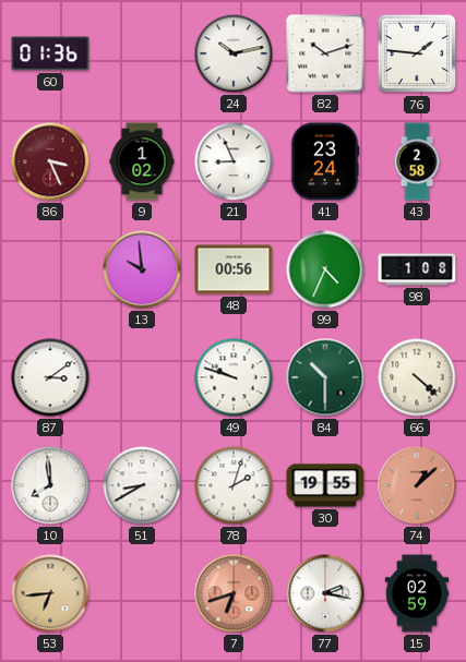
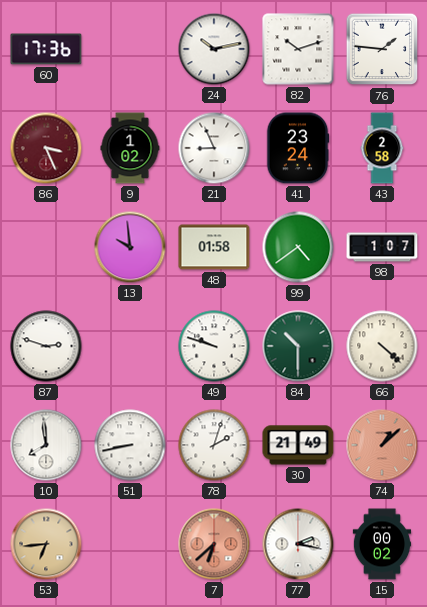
60: 01:36 -> 17:36
48: 00:56 -> 01:58
99: 4:34 -> 4:39
98: 1:08 -> 1:07
87: 3:09 -> 2:48
51: 8:40 -> 8:43
30: 19:55 -> 21:49
7: 6:42 -> 6:38
15: 02:59 -> 00:02
